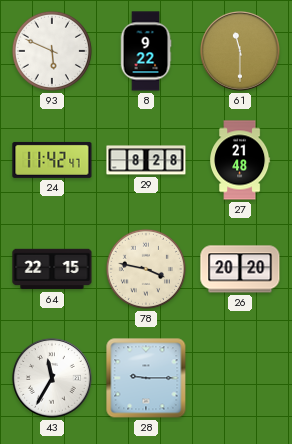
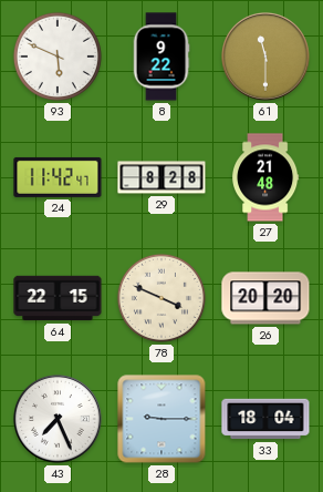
78: 3:47 -> 3:49
43: 11:35 -> 7:26
33: none -> 18:04
